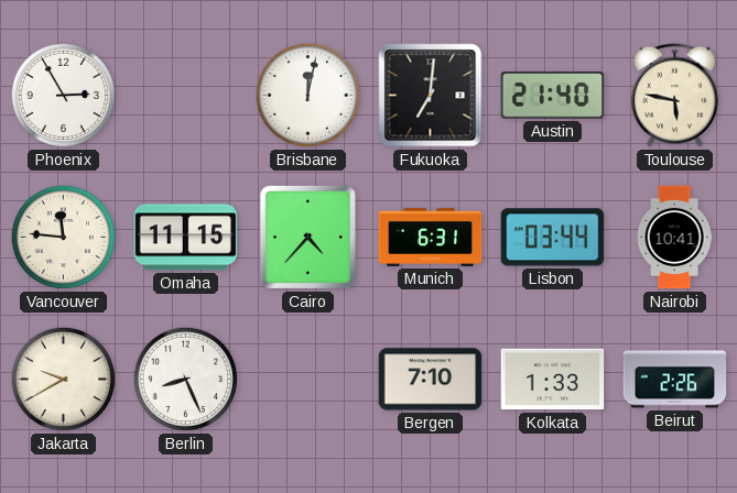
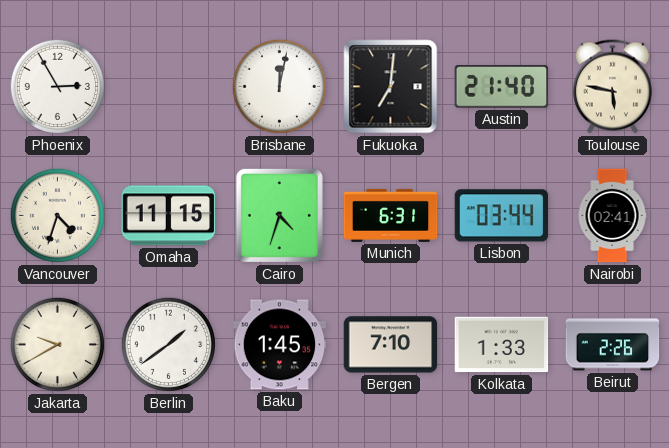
Vancouver: 11:46 -> 4:33
Cairo: 4:37 -> 4:33
Nairobi: 10:41 -> 02:41
Berlin: 8:26 -> 1:39
Baku: none -> 1:45
